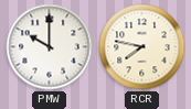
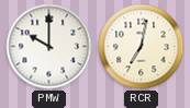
RCR: 7:47 -> 7:02
